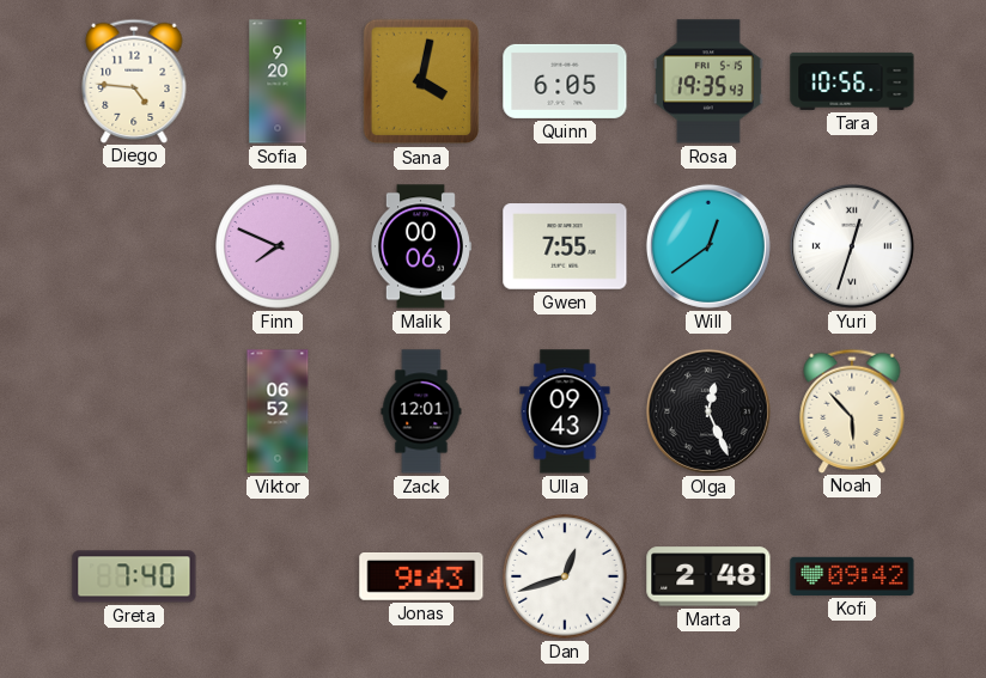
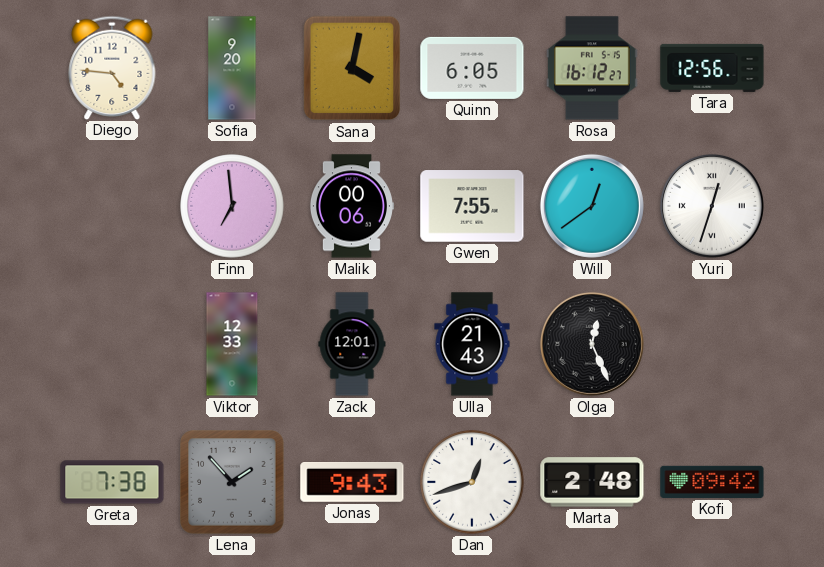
Rosa: 19:35 -> 16:12
Tara: 10:56 -> 12:56
Finn: 7:49 -> 6:59
Viktor: 06:52 -> 12:33
Ulla: 09:43 -> 21:43
Noah: 5:53 -> none
Greta: 7:40 -> 7:38
Lena: none -> 1:53
